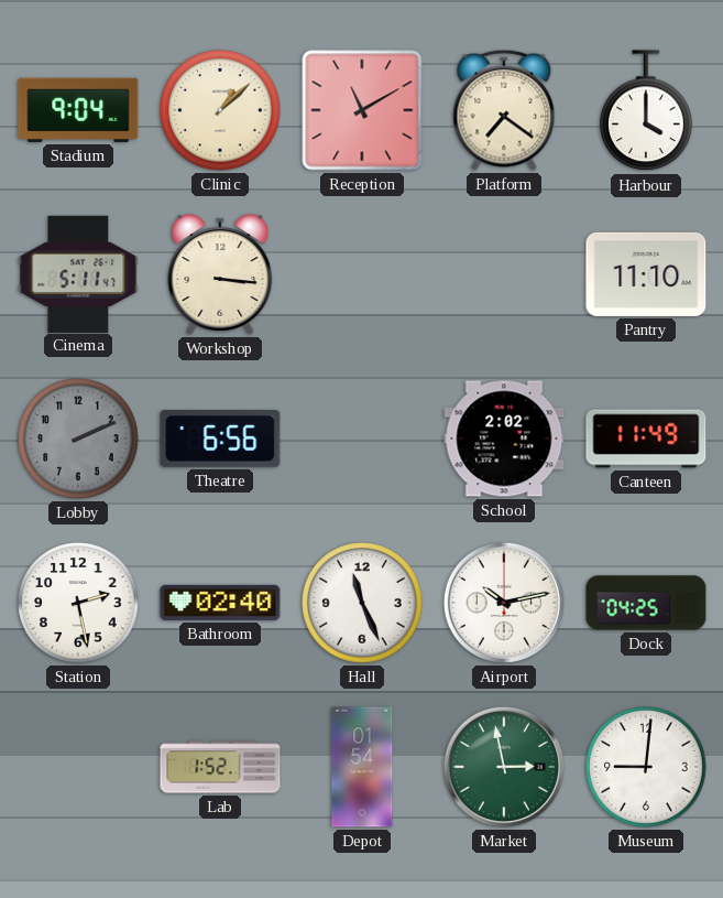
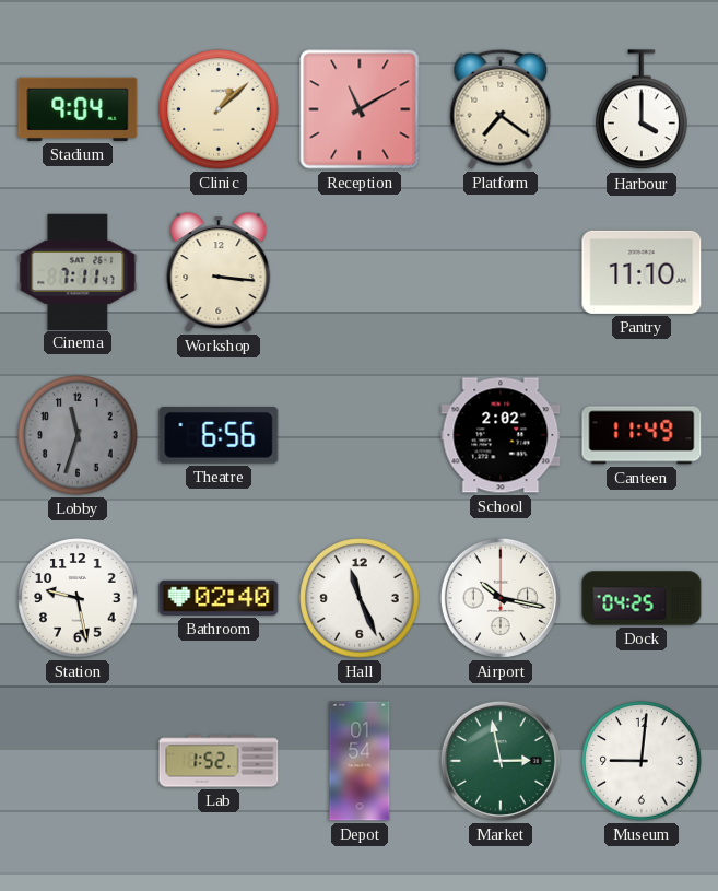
Cinema: 5:11 -> 7:11
Lobby: 2:11 -> 11:33
Station: 2:28 -> 9:28
Airport: 10:13 -> 10:17
